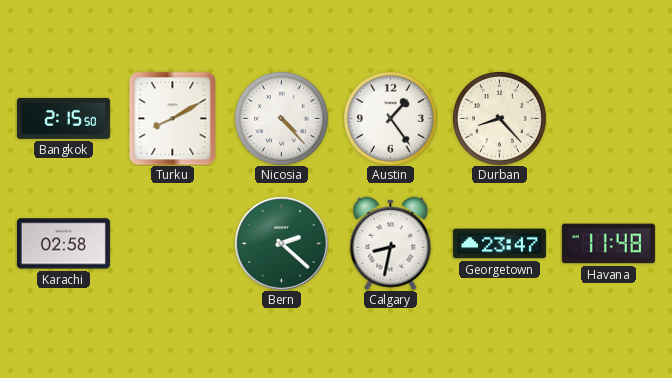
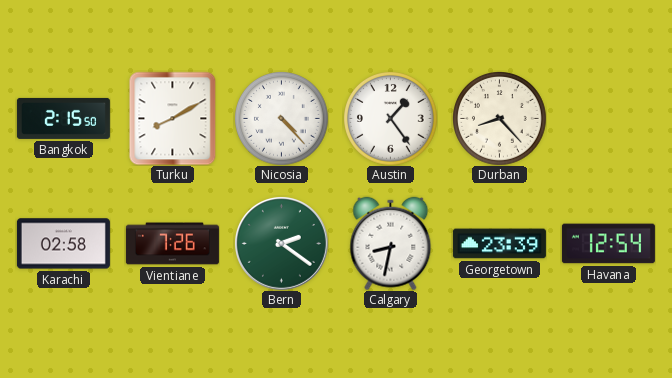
Vientiane: none -> 7:26
Bern: 2:22 -> 2:21
Georgetown: 23:47 -> 23:39
Havana: 11:48 -> 12:54
